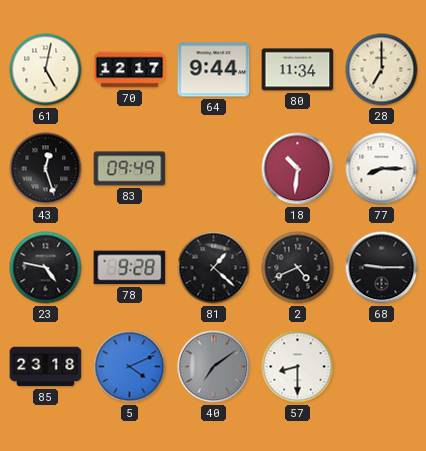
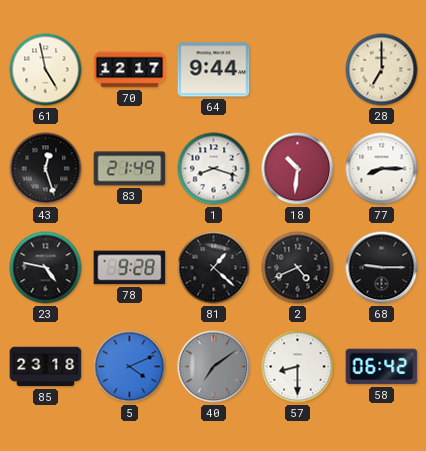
61: 5:02 -> 4:58
80: 11:34 -> none
83: 09:49 -> 21:49
1: none -> 8:18
58: none -> 06:42
